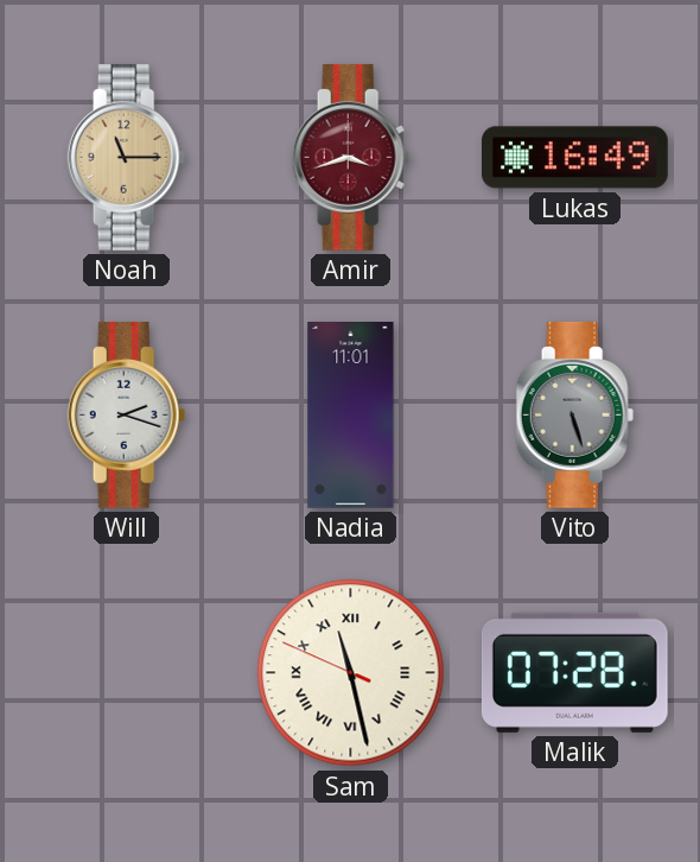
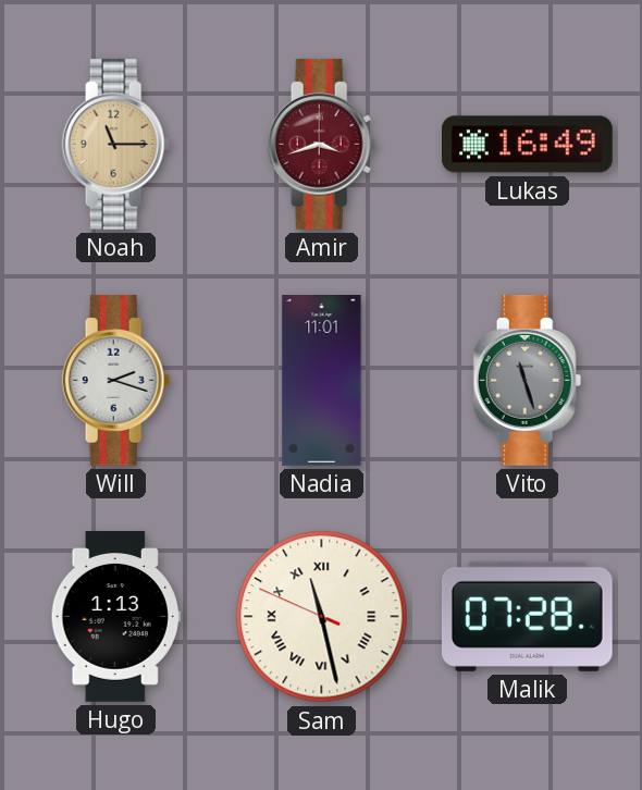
Vito: 5:27 -> 11:27
Hugo: none -> 1:13
